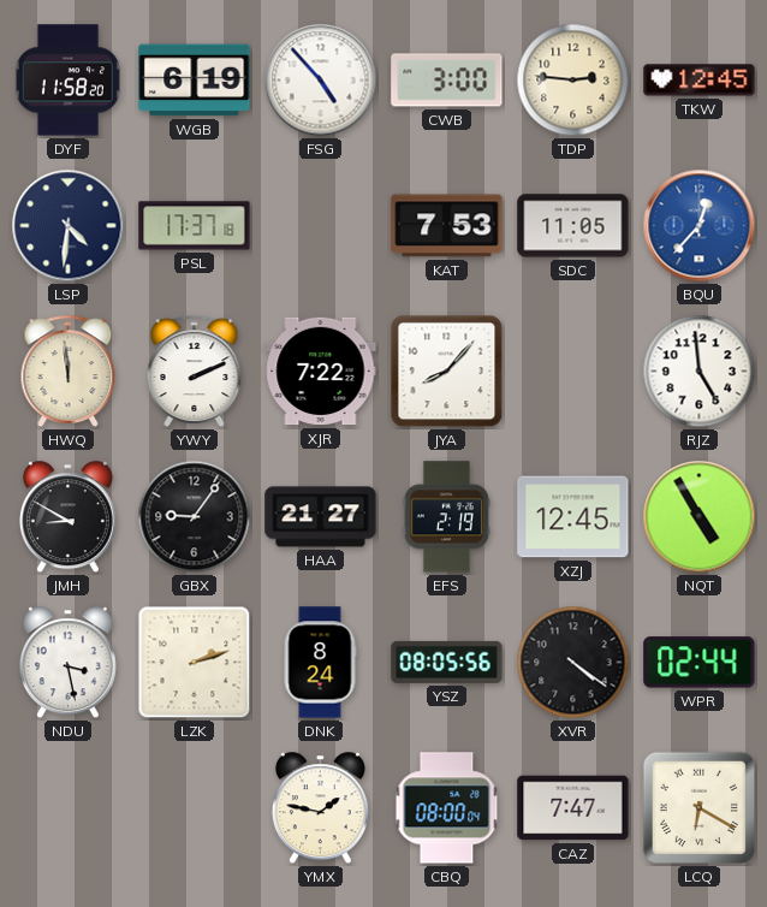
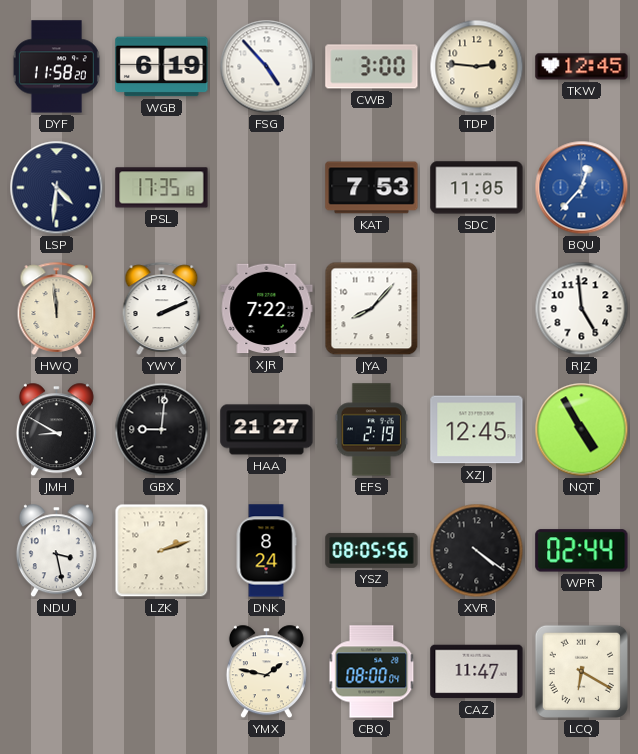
PSL: 17:37 -> 17:35
GBX: 9:06 -> 9:01
CAZ: 7:47 -> 11:47
